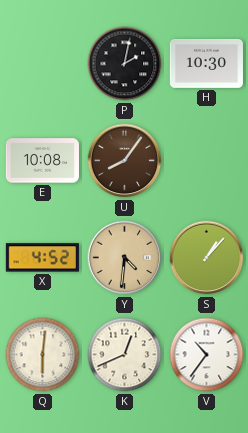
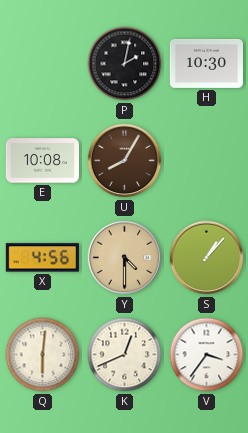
U: 8:06 -> 8:05
X: 4:52 -> 4:56
Y: 4:31 -> 4:30
V: 10:36 -> 3:36
